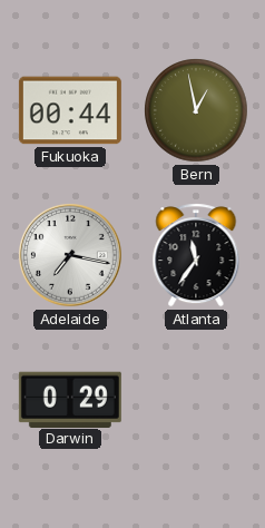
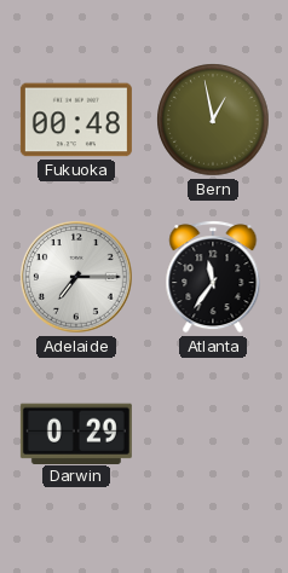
Fukuoka: 00:44 -> 00:48
Adelaide: 7:17 -> 7:15
